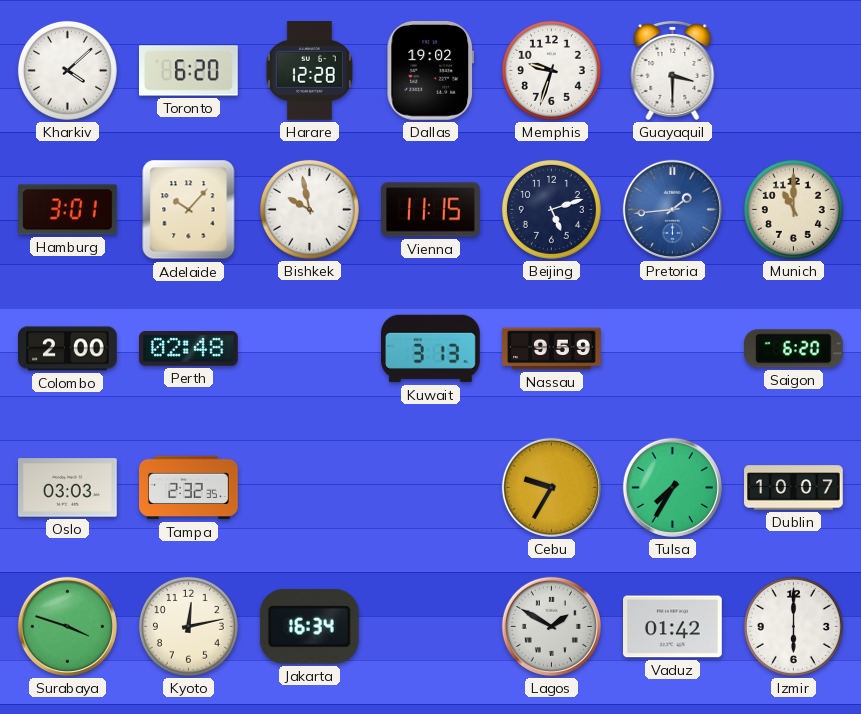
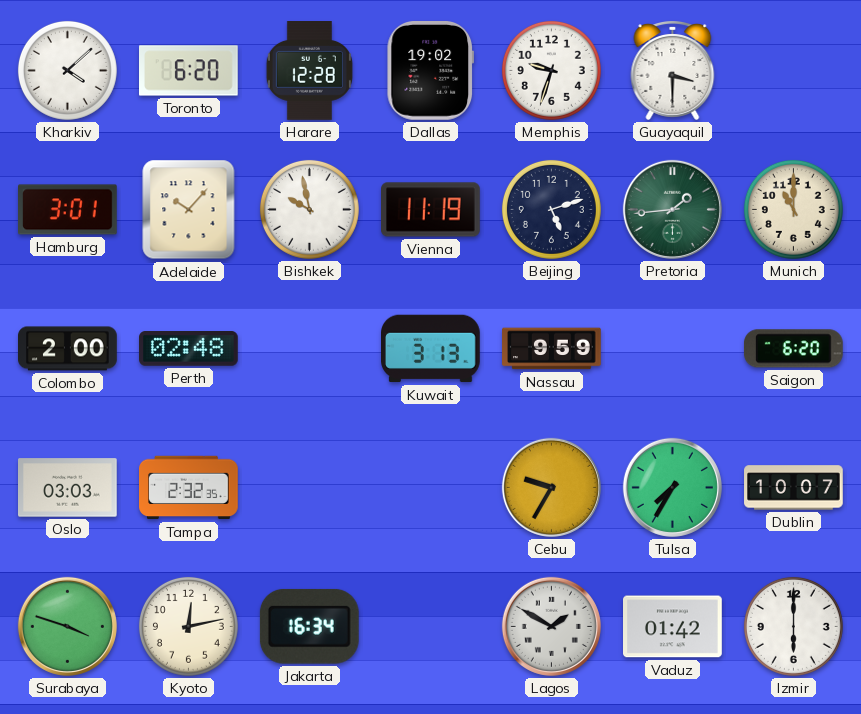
Vienna: 11:15 -> 11:19
Pretoria dial: blue -> green
